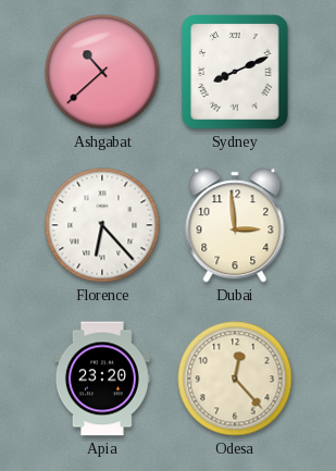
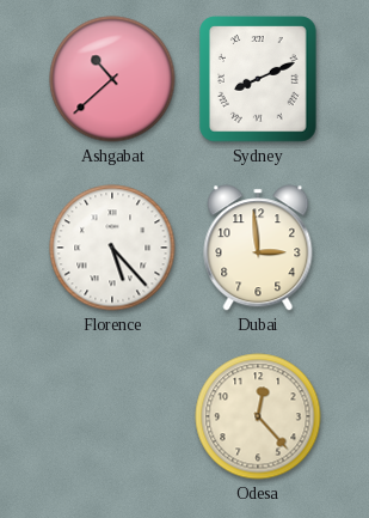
Florence: 6:23 -> 5:23
Apia: 23:20 -> none
